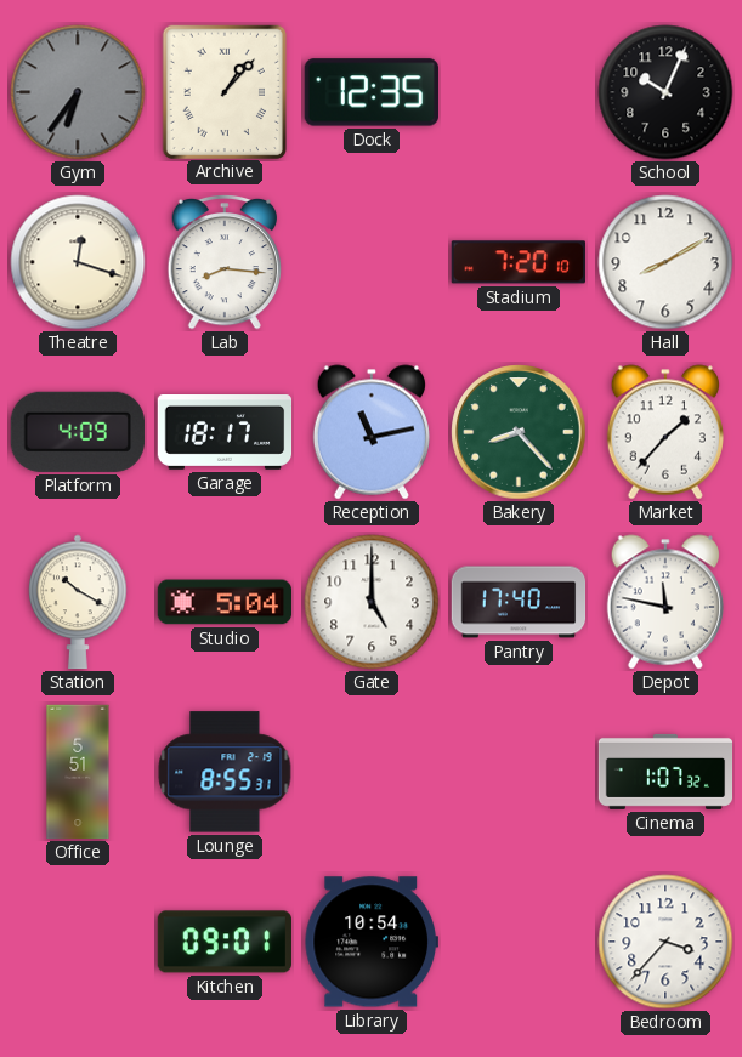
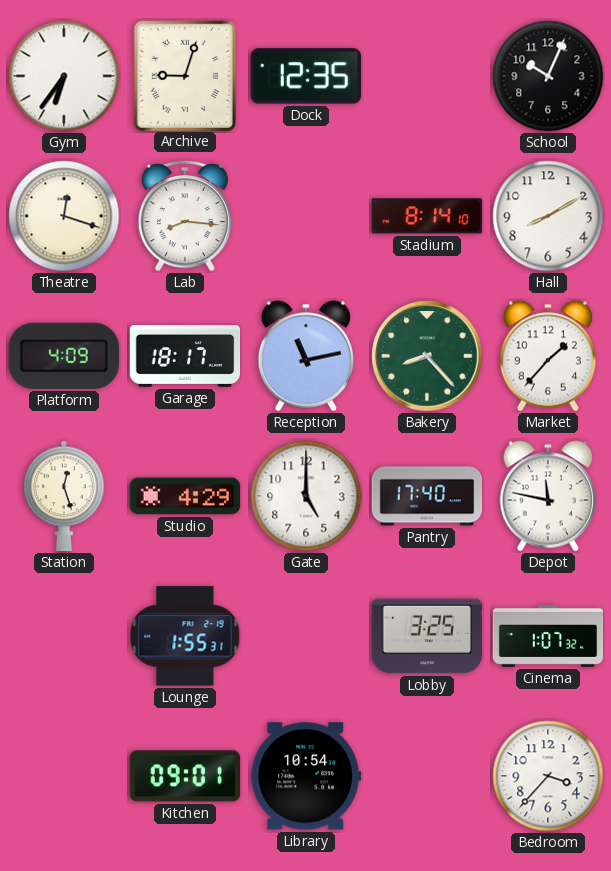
Gym dial: grey -> white
Archive: 1:07 -> 9:03
Stadium: 7:20 -> 8:14
Station: 10:20 -> 12:27
Studio: 5:04 -> 4:29
Office: 5:51 -> none
Lounge: 8:55 -> 1:55
Lobby: none -> 3:25
